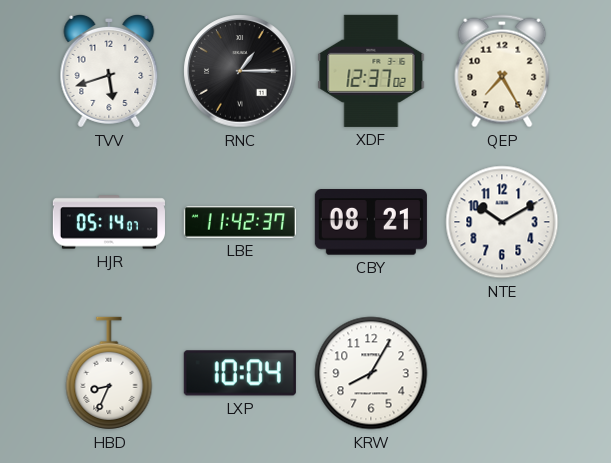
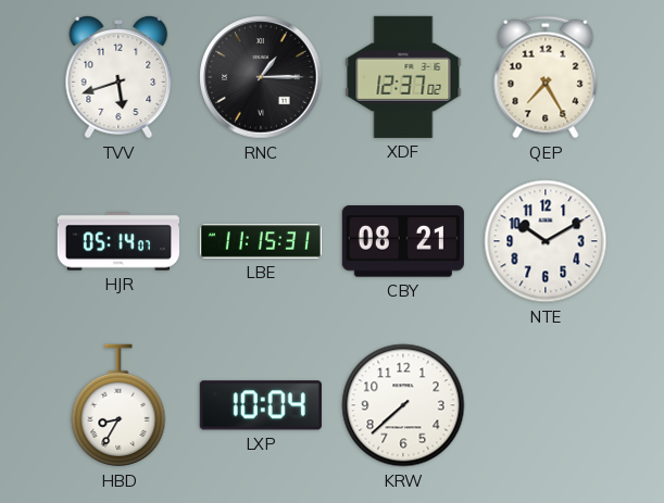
LBE: 11:42 -> 11:15
HBD: 8:34 -> 8:35
KRW: 8:05 -> 7:38
